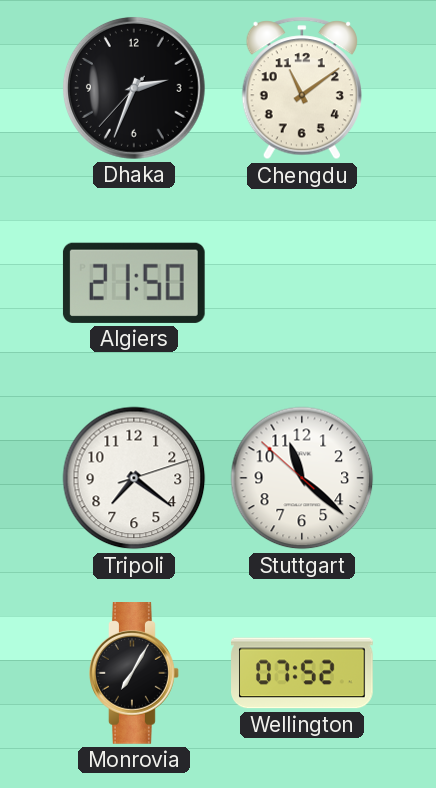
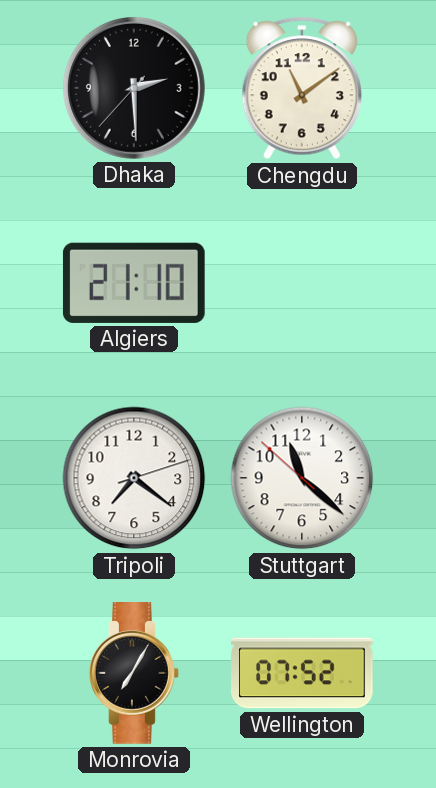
Dhaka: 2:33 -> 2:29
Algiers: 21:50 -> 21:10
